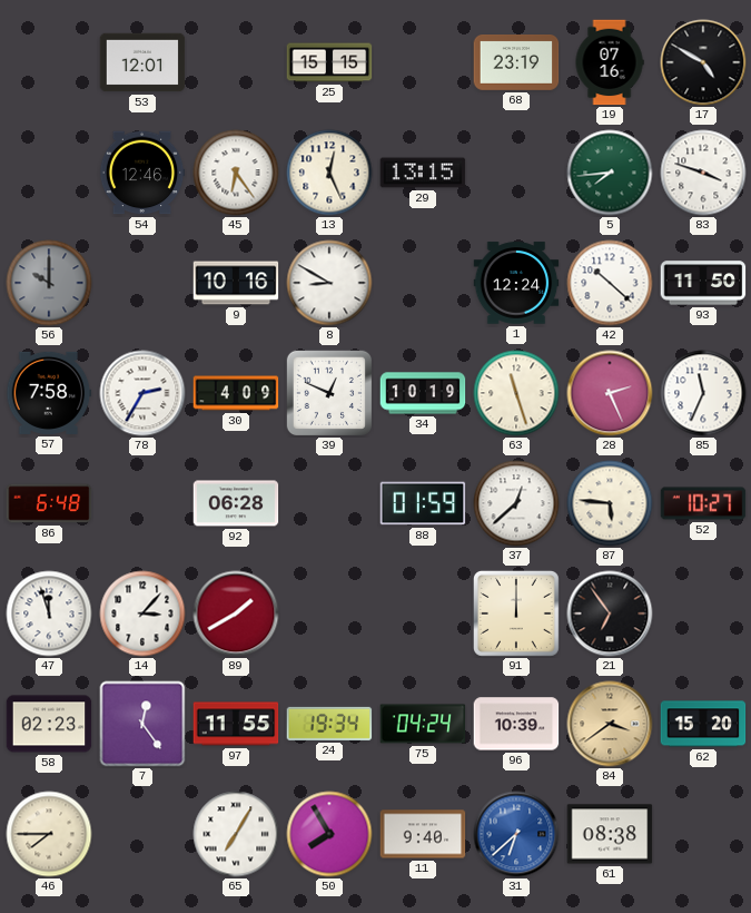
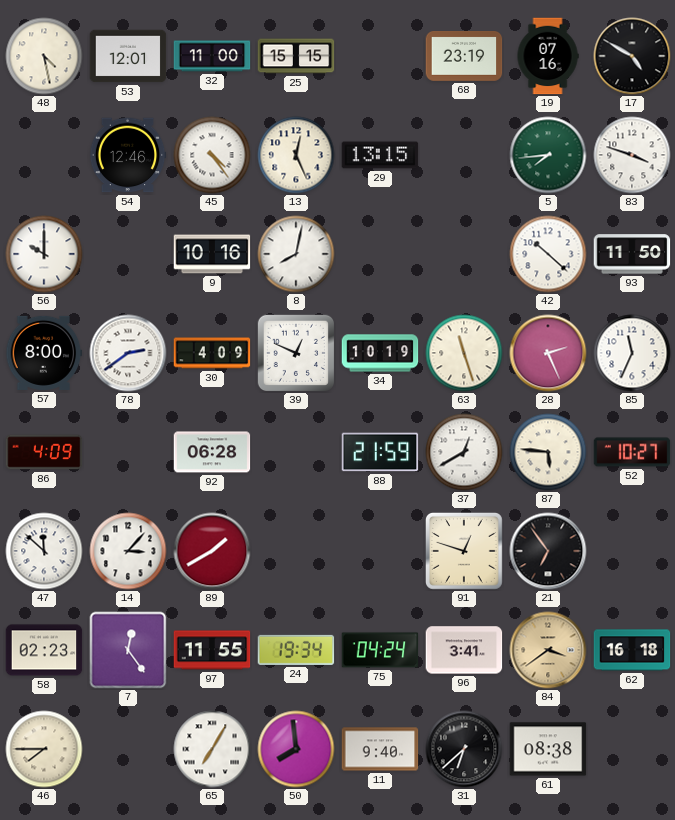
48: none -> 4:28
32: none -> 11:00
45: 6:24 -> 4:24
56 dial: grey -> white
8: 8:50 -> 8:02
1: 12:24 -> none
57: 7:58 -> 8:00
78: 2:35 -> 2:39
86: 6:48 -> 4:09
88: 01:59 -> 21:59
37: 12:38 -> 12:40
47: 11:57 -> 11:52
91: 12:00 -> 12:48
96: 10:39 -> 3:41
62: 15:20 -> 16:18
50: 7:55 -> 7:59
31 dial: blue -> black
